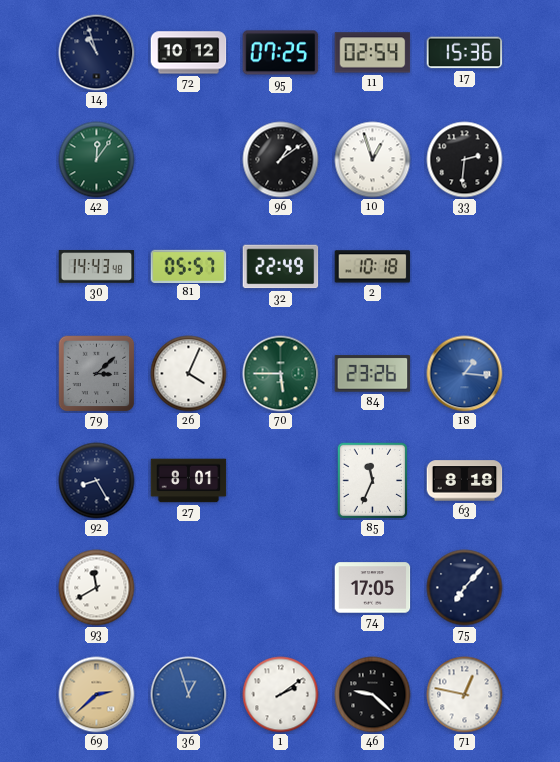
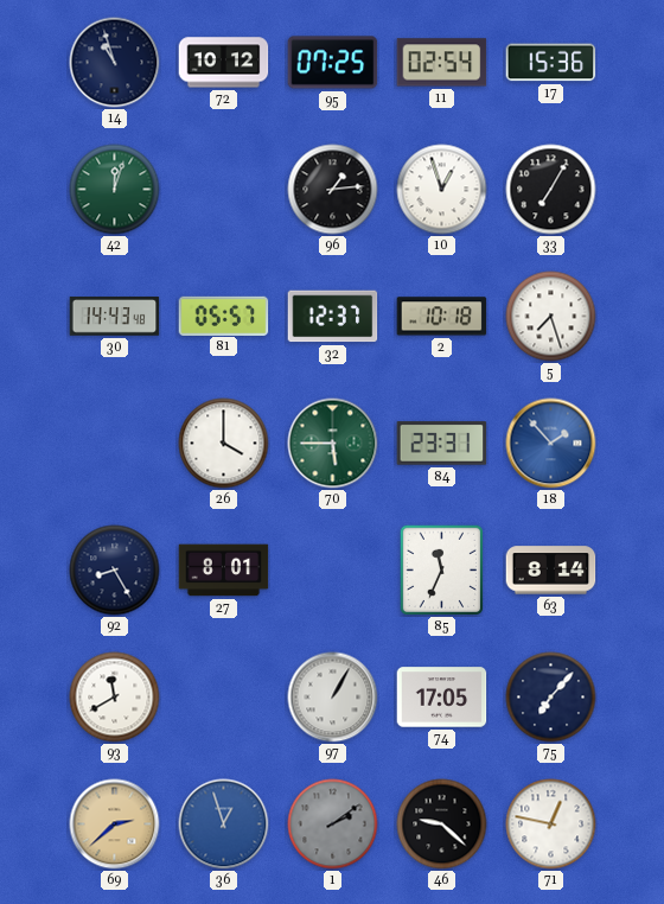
42: 12:06 -> 12:03
96: 1:09 -> 1:14
33: 2:31 -> 7:05
32: 22:49 -> 12:37
5: none -> 7:27
79: 3:08 -> none
26: 4:04 -> 4:00
84: 23:26 -> 23:31
18: 1:16 -> 1:53
63: 8:18 -> 8:14
97: none -> 1:05
1 dial: white -> grey
